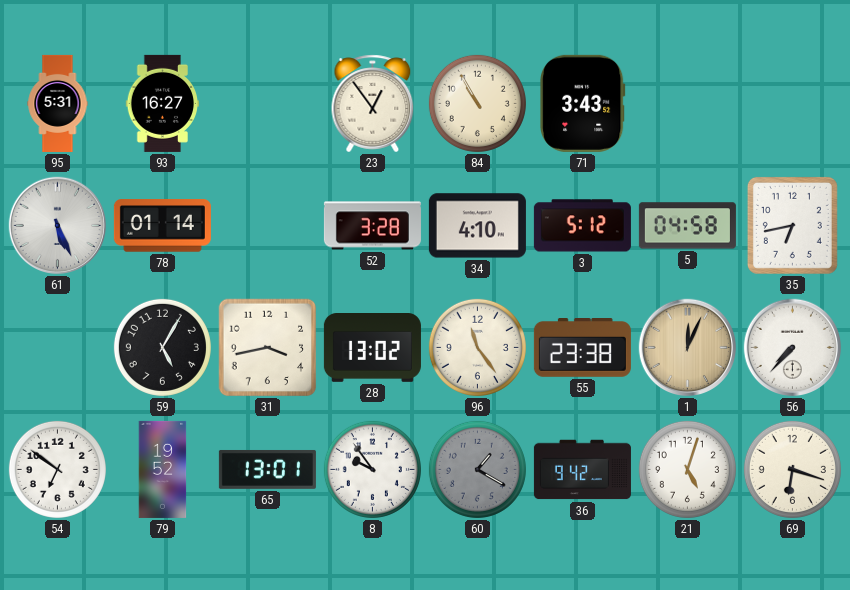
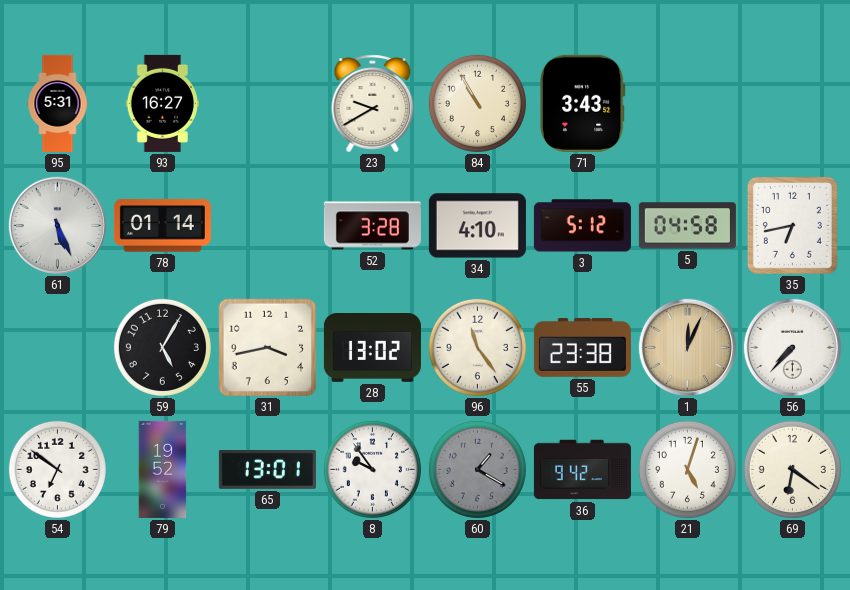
23: 12:54 -> 9:40
69: 6:18 -> 6:21
